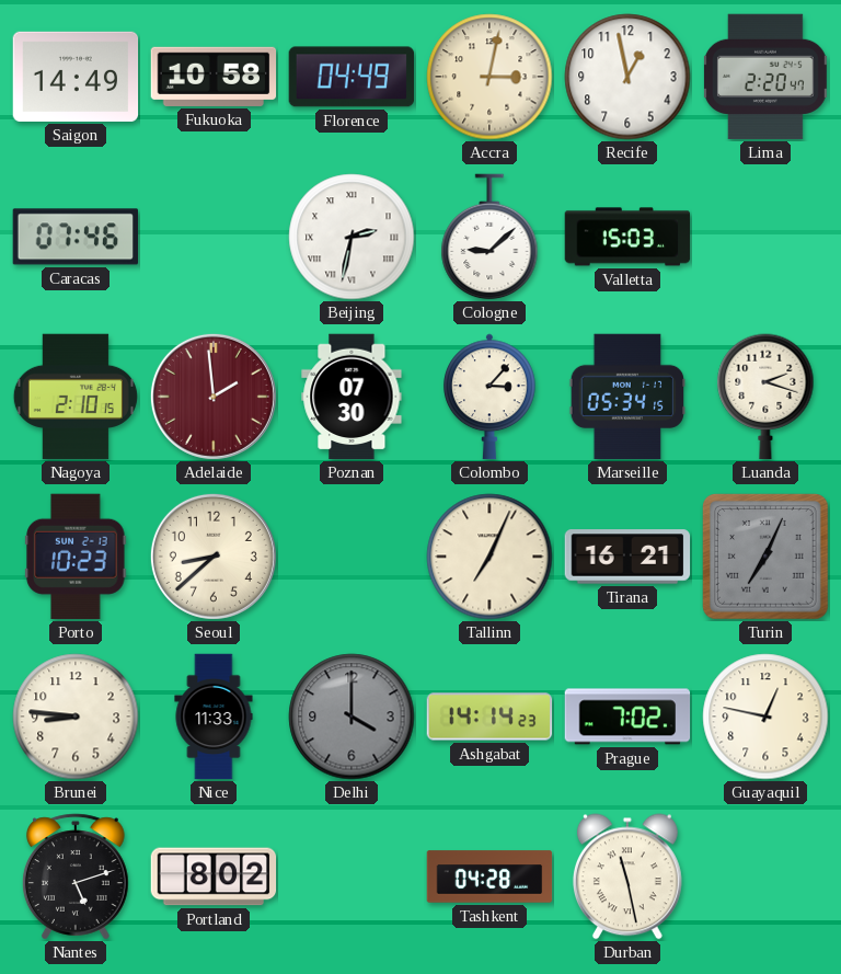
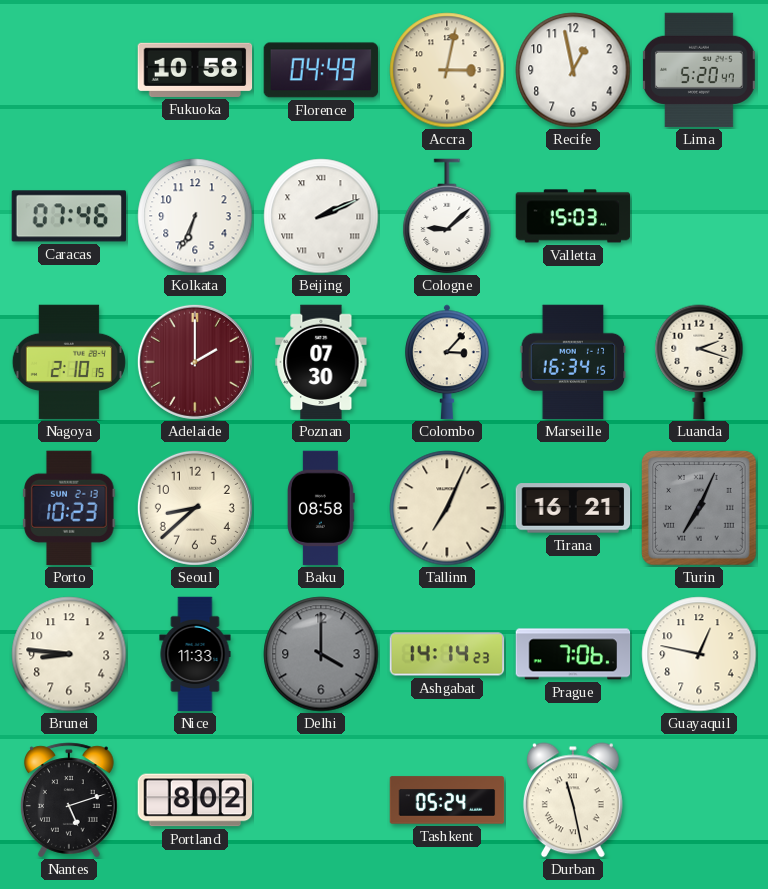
Saigon: 14:49 -> none
Lima: 2:20 -> 5:20
Kolkata: none -> 6:34
Beijing: 2:32 -> 2:11
Adelaide: 1:59 -> 2:00
Marseille: 05:34 -> 16:34
Baku: none -> 08:58
Prague: 7:02 -> 7:06
Tashkent: 04:28 -> 05:24
